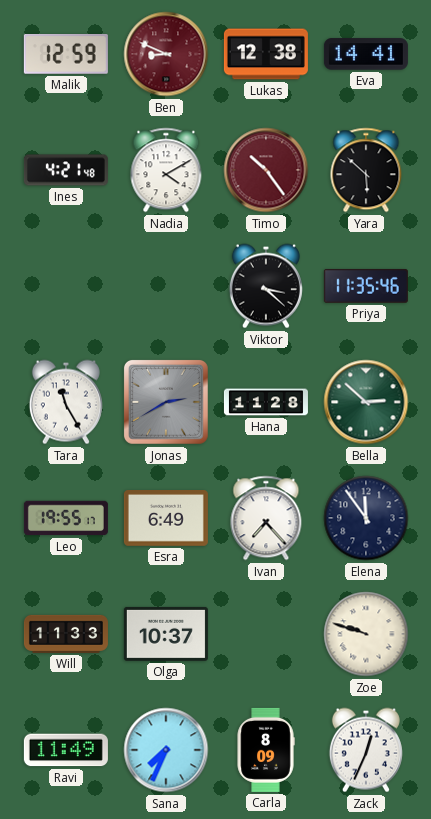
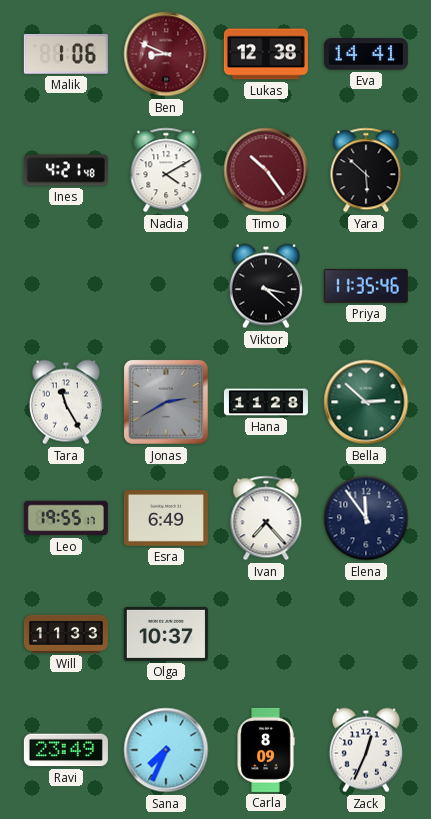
Malik: 12:59 -> 1:06
Zoe: 9:48 -> none
Ravi: 11:49 -> 23:49
